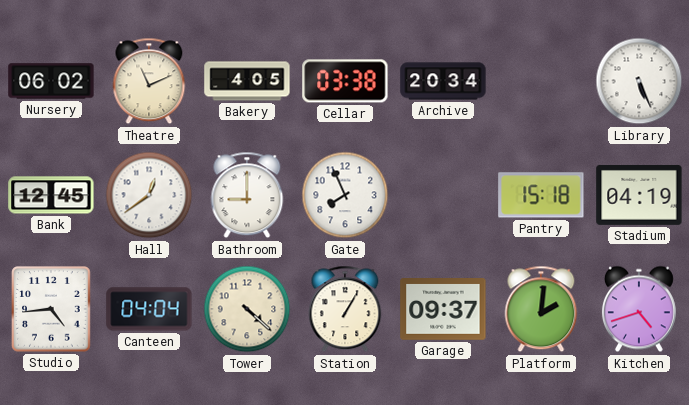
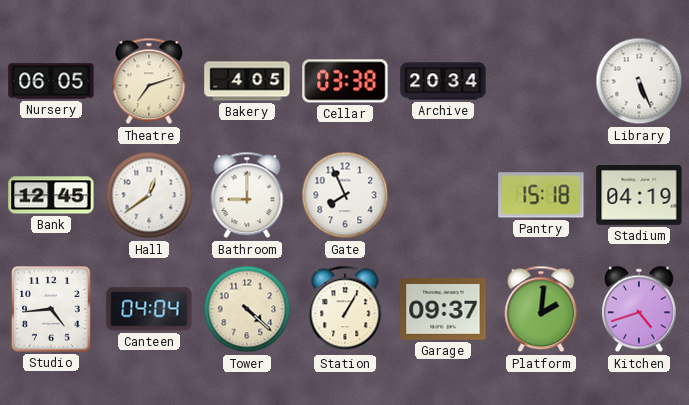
Nursery: 06:02 -> 06:05
Theatre: 11:11 -> 7:12
